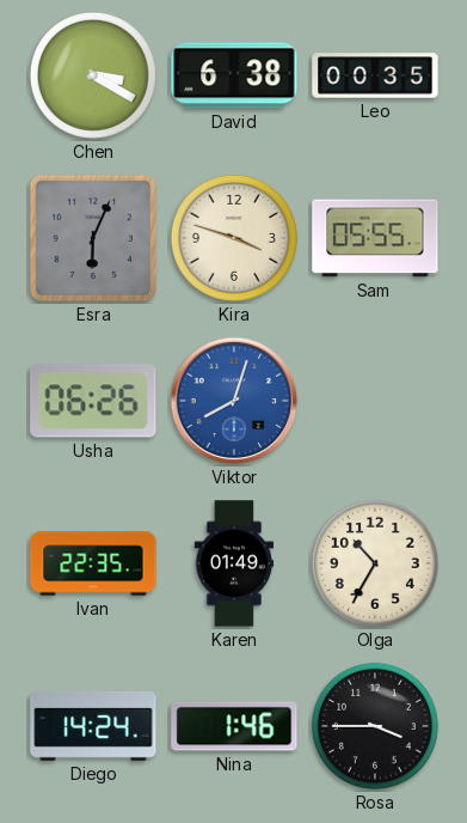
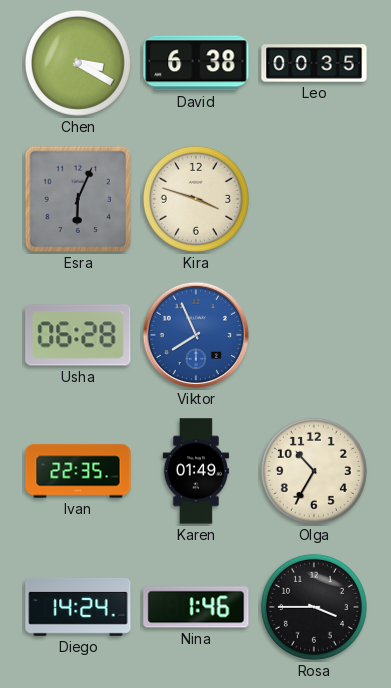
Sam: 05:55 -> none
Usha: 06:26 -> 06:28
Viktor: 8:03 -> 7:56
